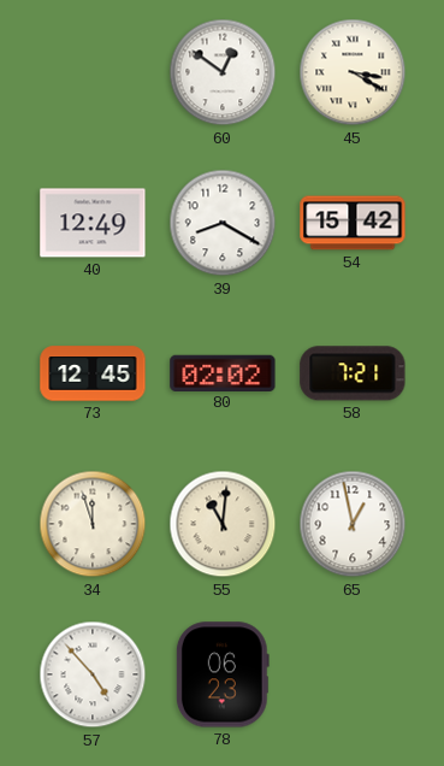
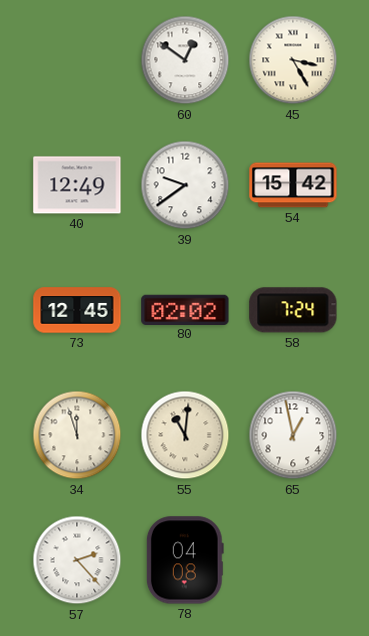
45: 3:20 -> 3:25
39: 8:20 -> 9:39
58: 7:21 -> 7:24
57: 4:53 -> 2:23
78: 06:23 -> 04:08
